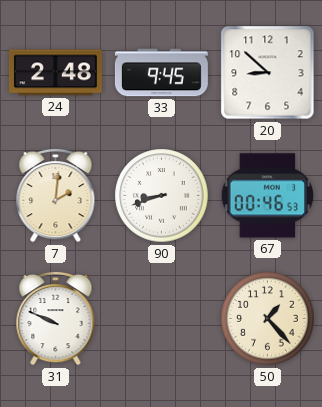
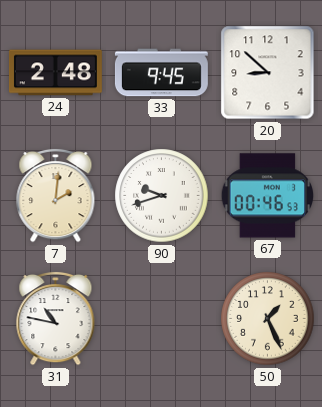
90: 8:42 -> 9:42
31: 9:49 -> 10:47
50: 1:23 -> 1:26
